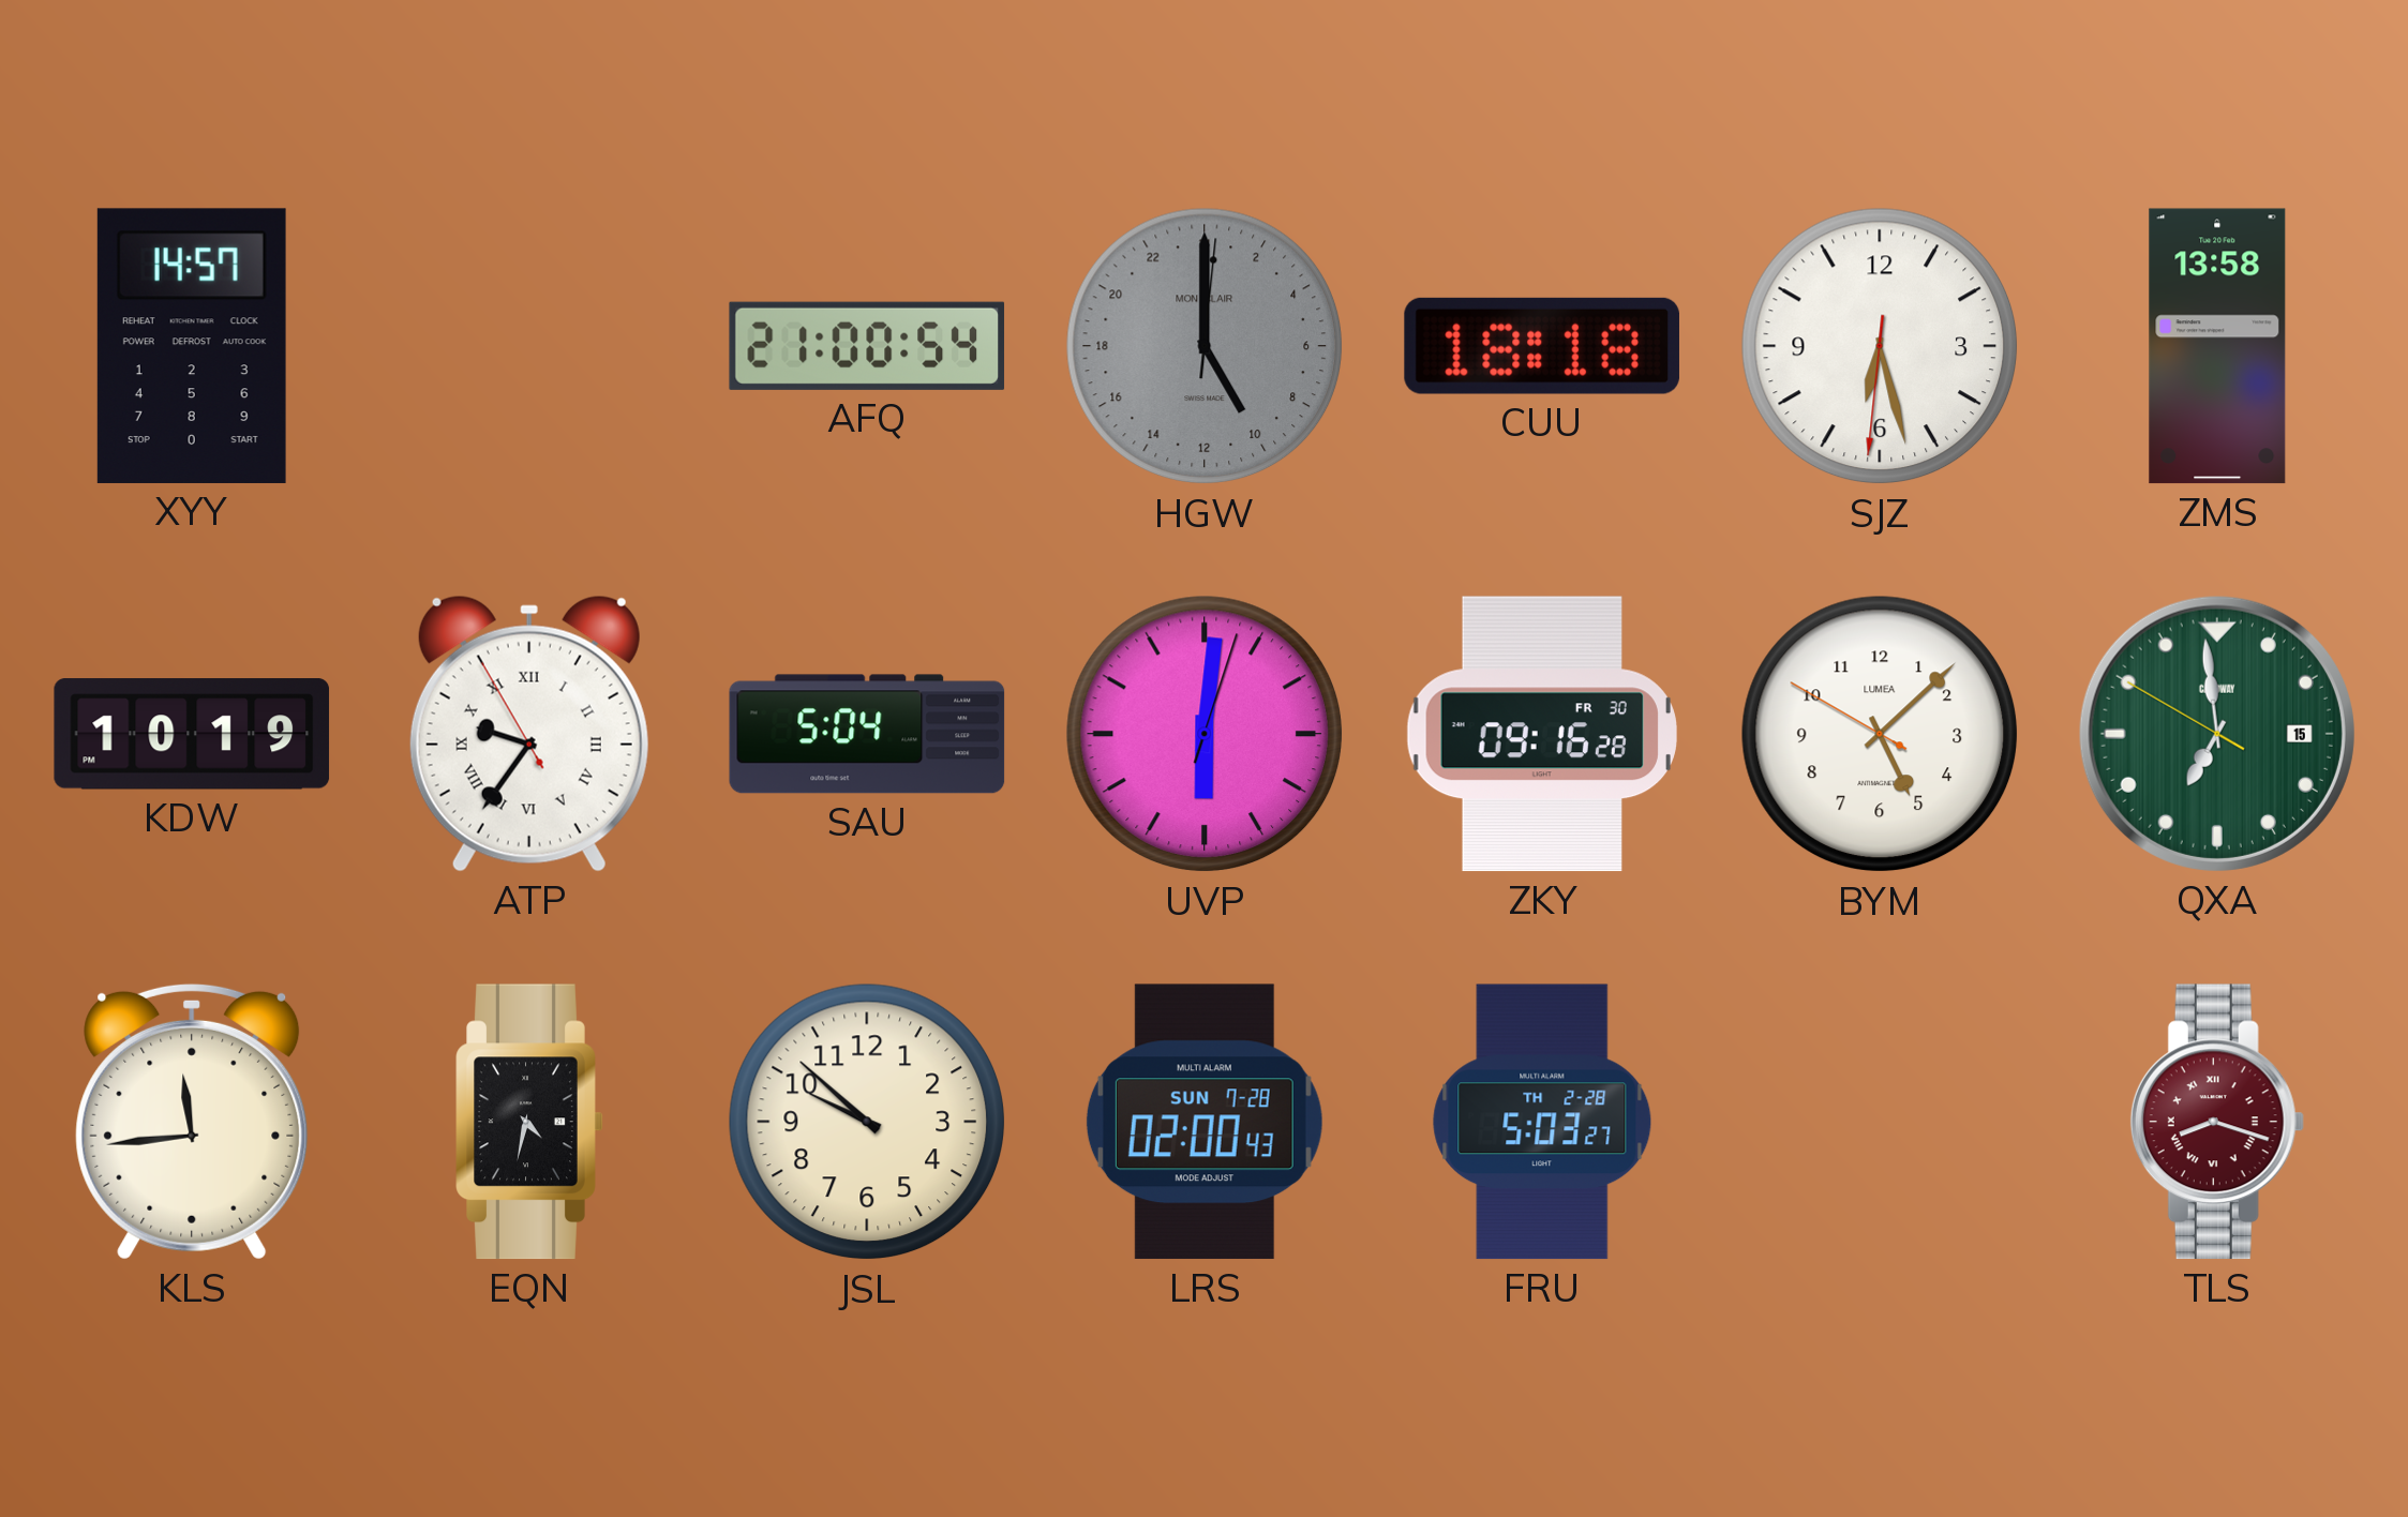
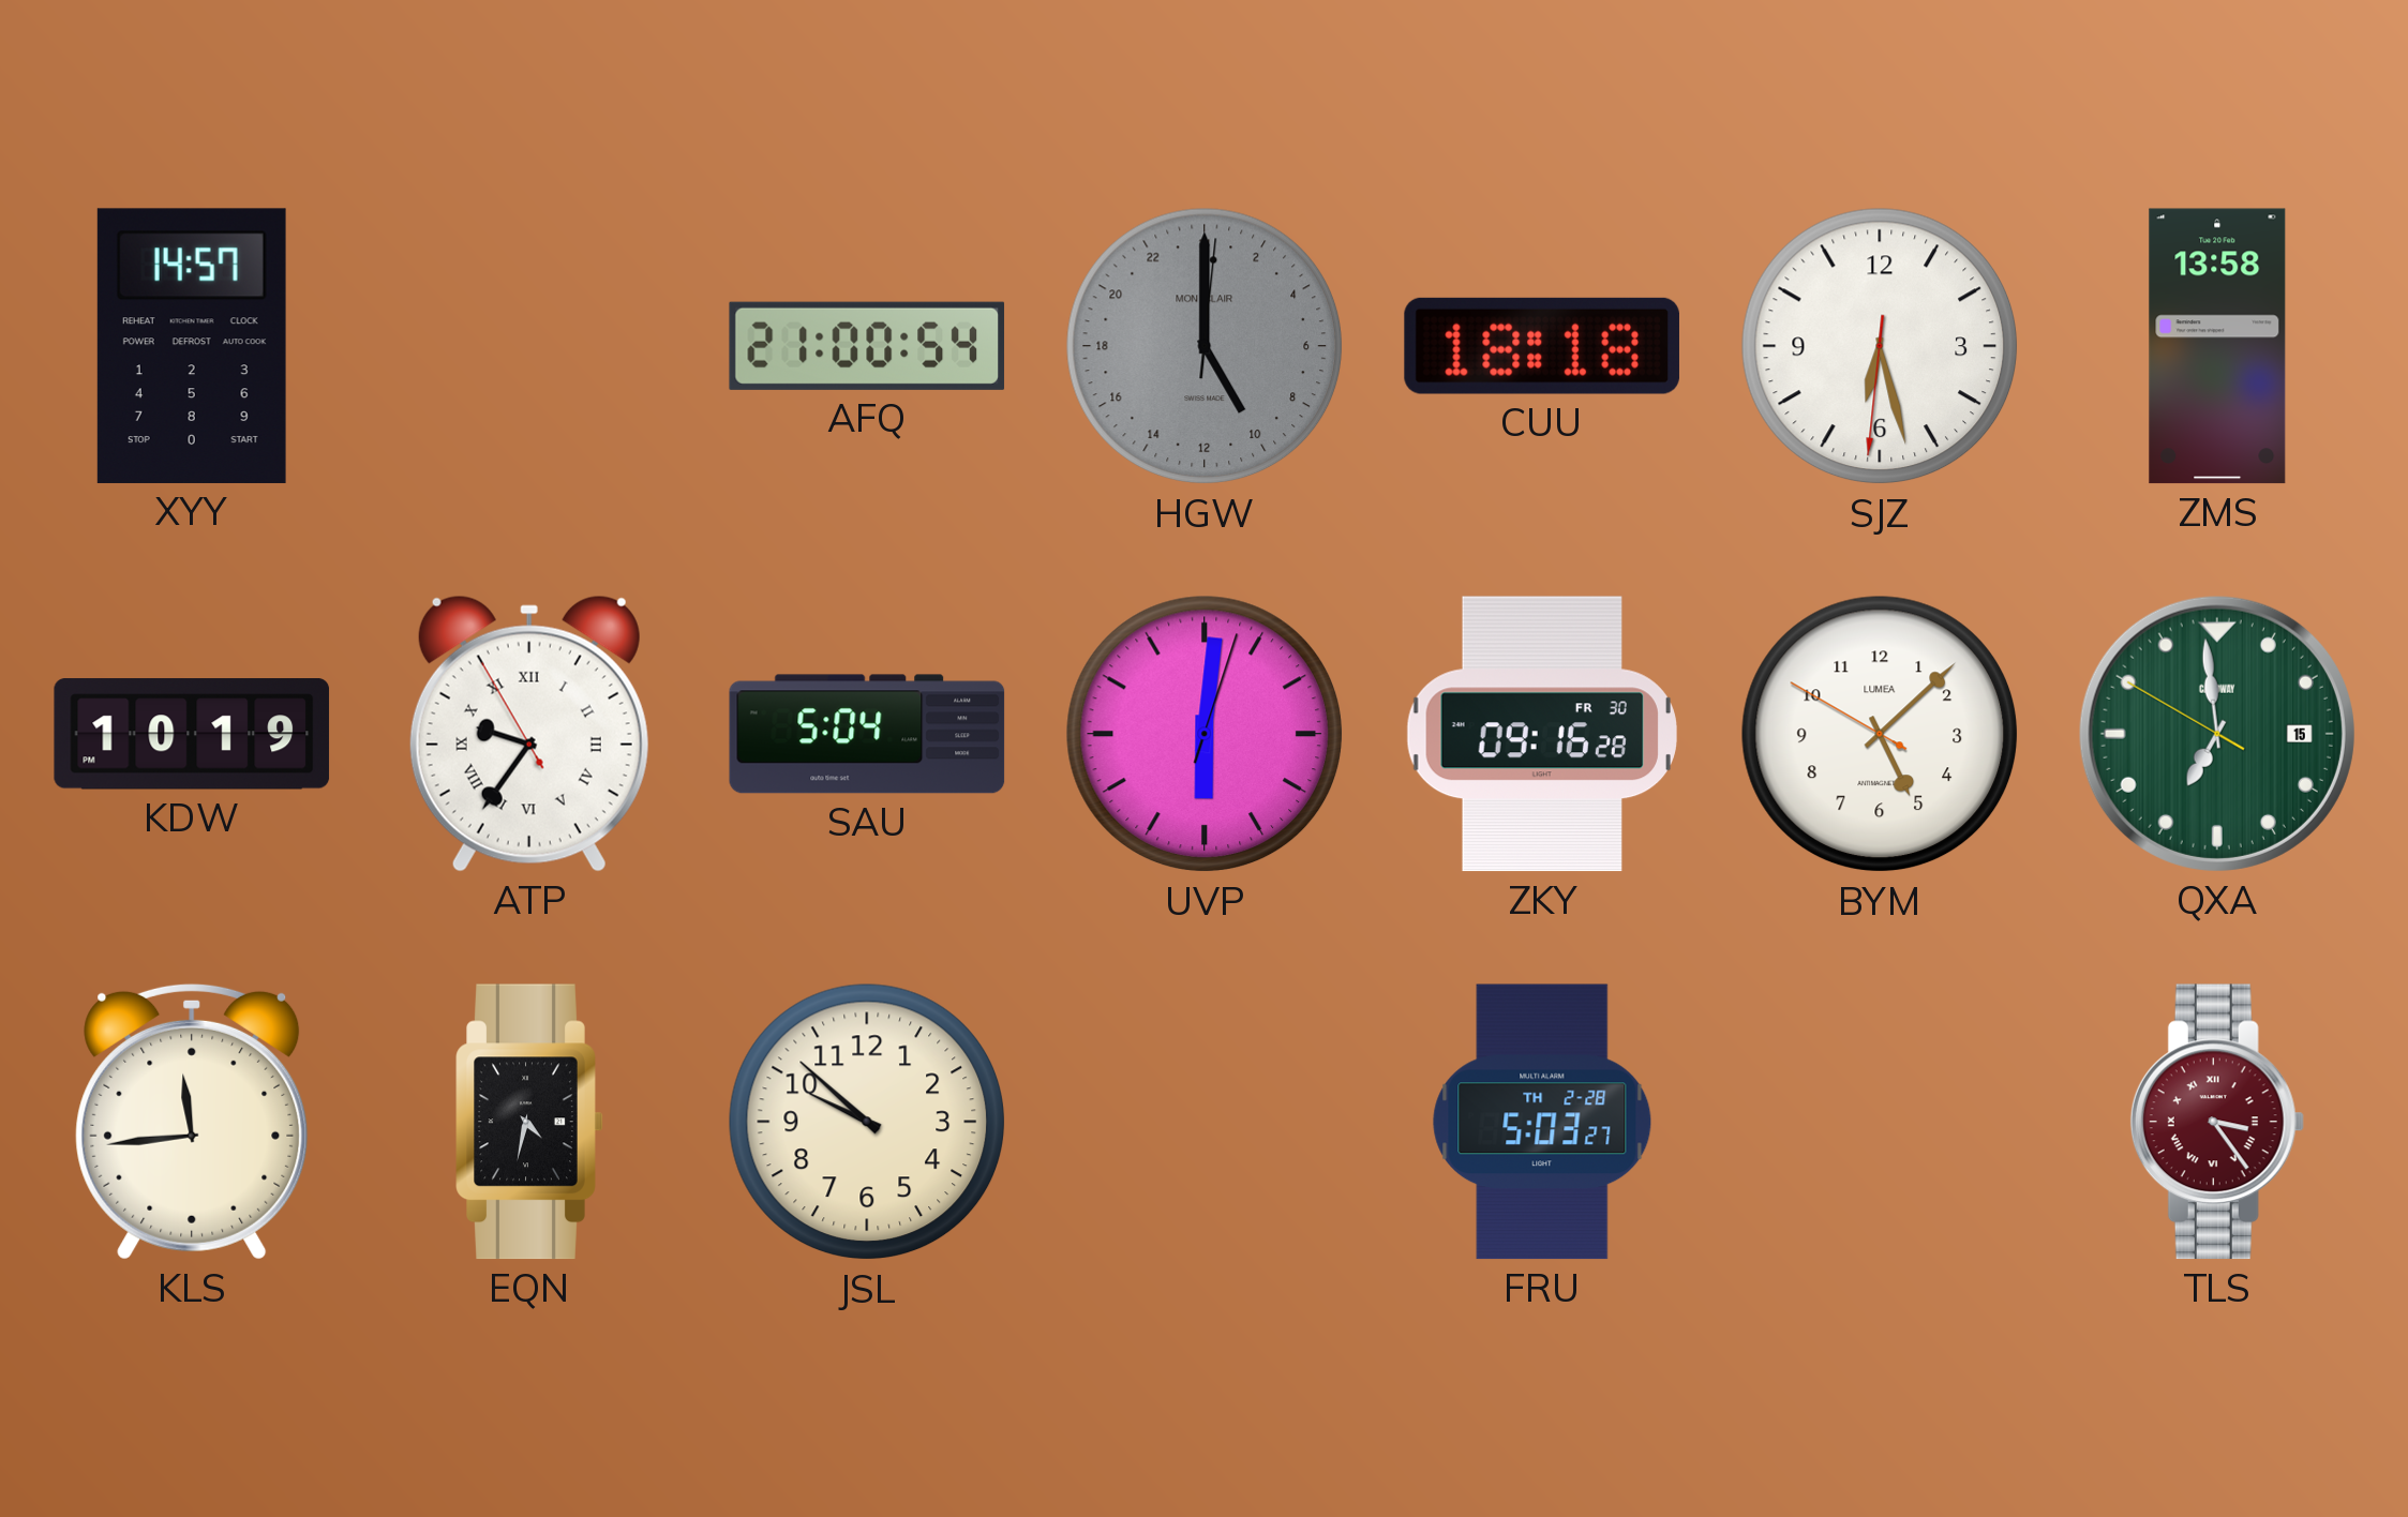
LRS: 02:00 -> none
TLS: 8:18 -> 3:24
